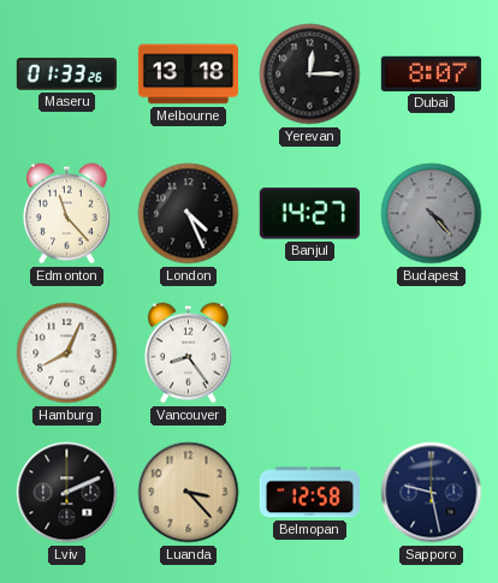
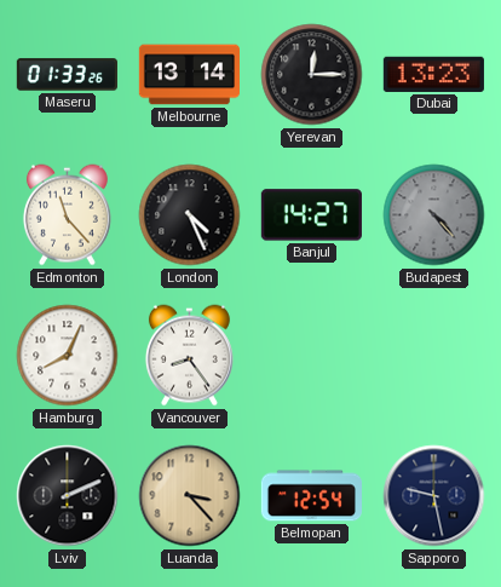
Melbourne: 13:18 -> 13:14
Dubai: 8:07 -> 13:23
Belmopan: 12:58 -> 12:54
